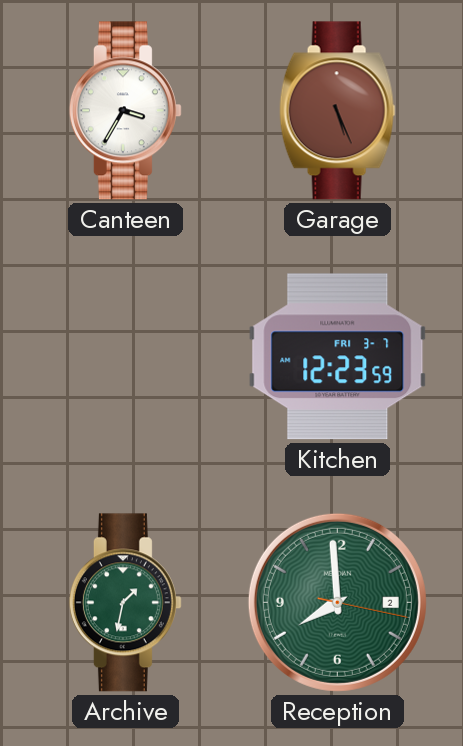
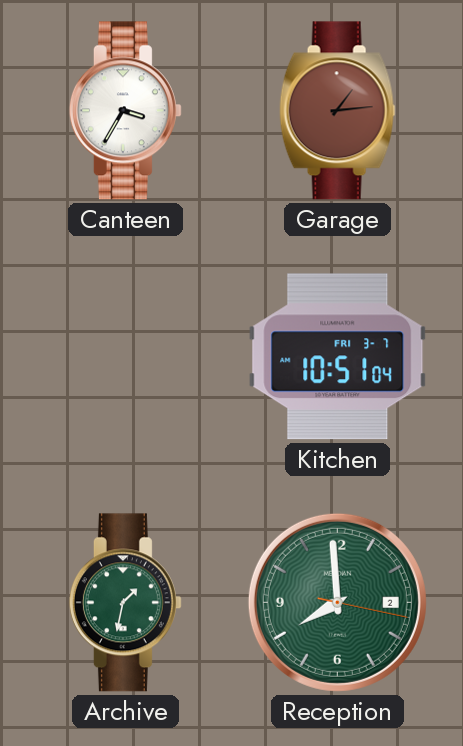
Garage: 5:26 -> 1:14
Kitchen: 12:23 -> 10:51
